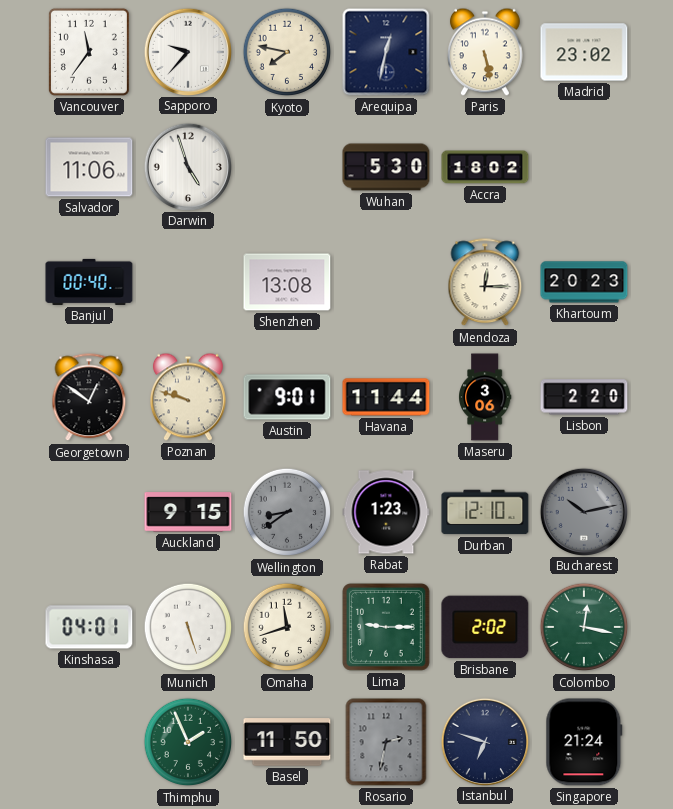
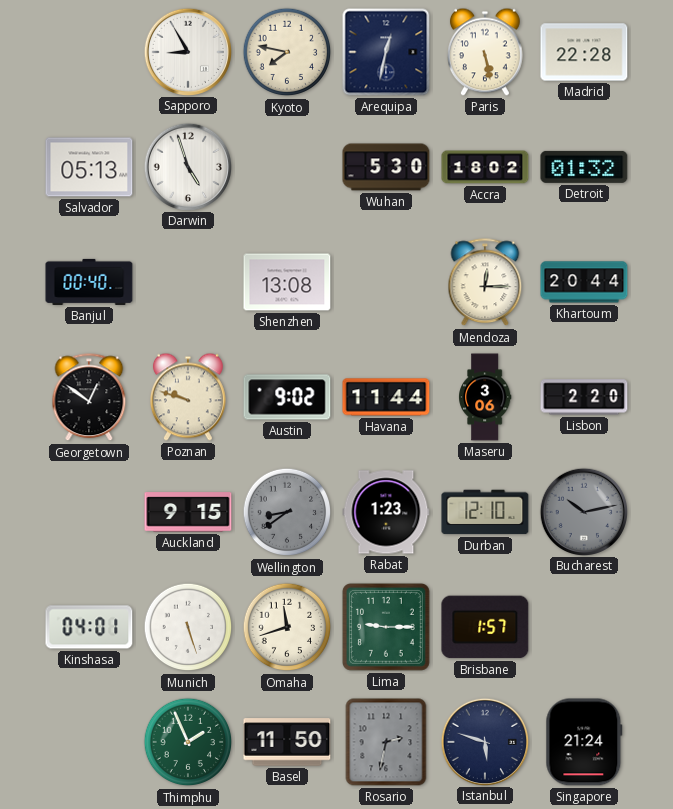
Vancouver: 11:36 -> none
Sapporo: 9:37 -> 8:55
Madrid: 23:02 -> 22:28
Salvador: 11:06 -> 05:13
Detroit: none -> 01:32
Khartoum: 20:23 -> 20:44
Austin: 9:01 -> 9:02
Brisbane: 2:02 -> 1:57
Colombo: 12:17 -> none
Istanbul: 6:48 -> 5:48
